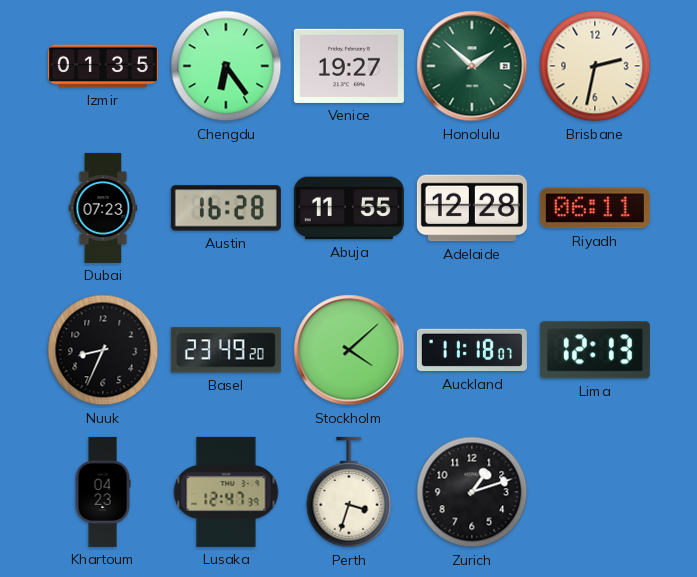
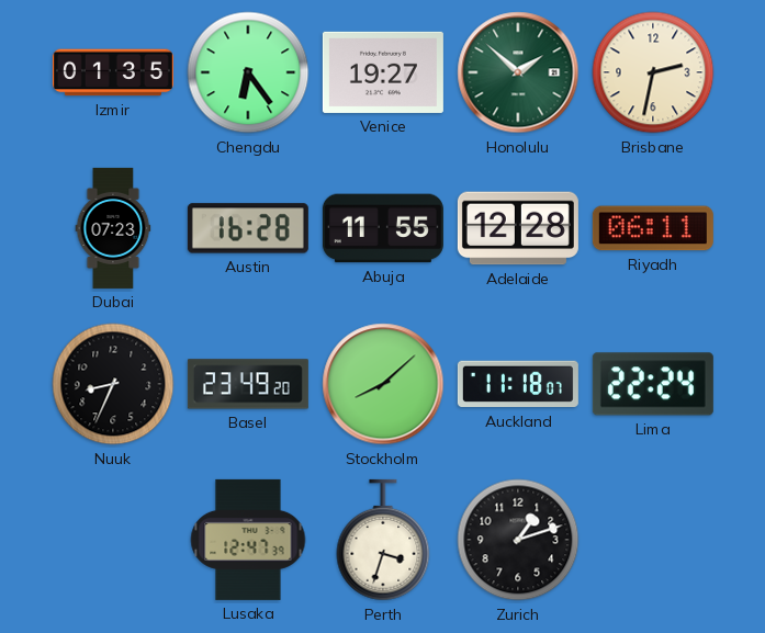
Stockholm: 4:08 -> 8:08
Lima: 12:13 -> 22:24
Khartoum: 04:23 -> none
